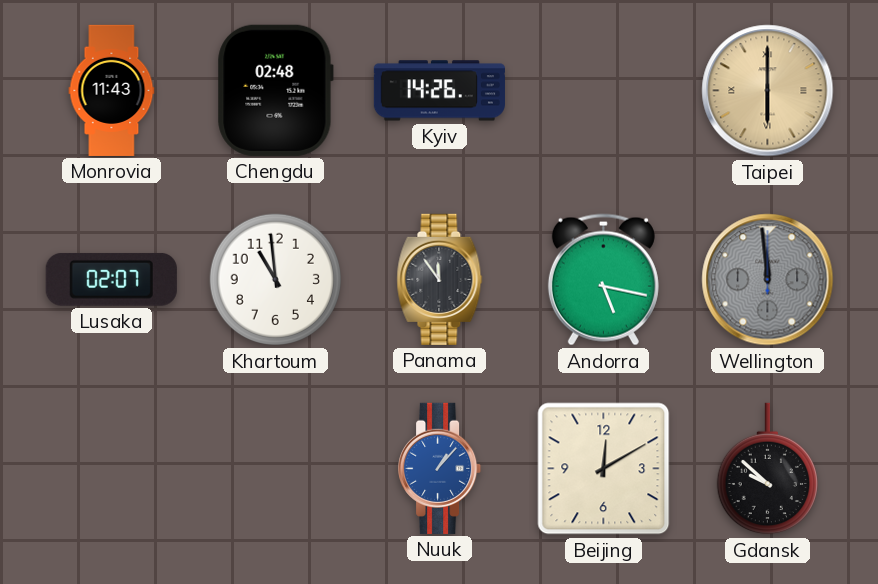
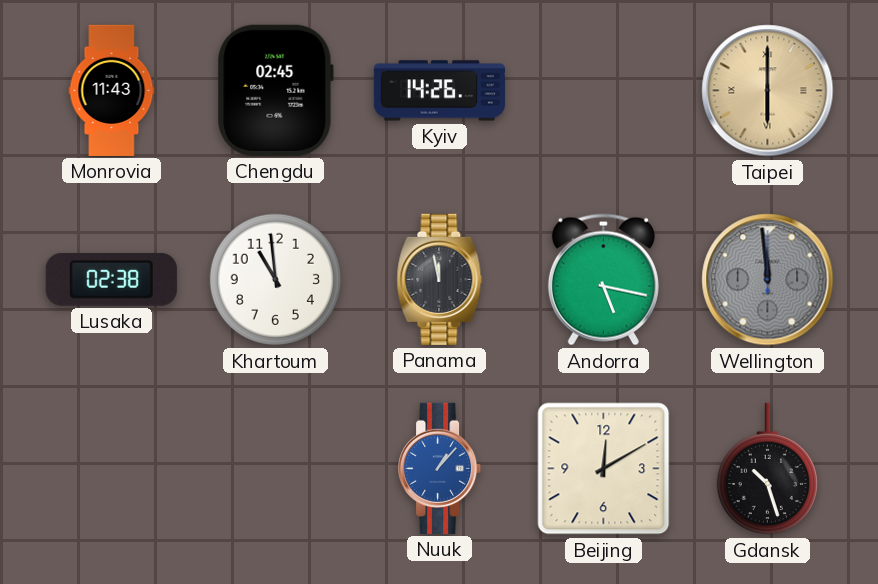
Chengdu: 02:48 -> 02:45
Lusaka: 02:07 -> 02:38
Panama: 11:54 -> 11:58
Gdansk: 9:52 -> 10:27
